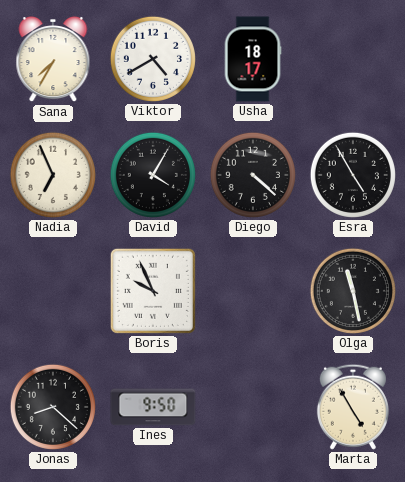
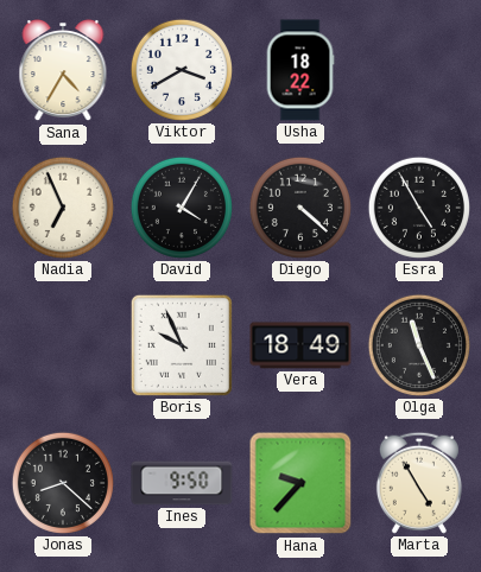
Sana: 7:35 -> 4:35
Viktor: 4:40 -> 3:40
Usha: 18:17 -> 18:22
Vera: none -> 18:49
Olga: 11:28 -> 11:26
Hana: none -> 9:37
